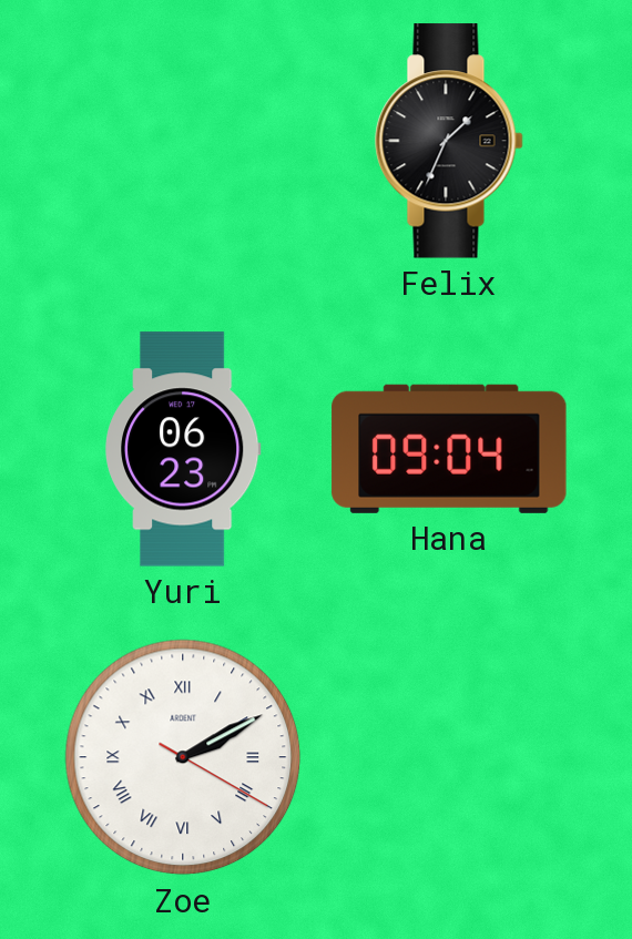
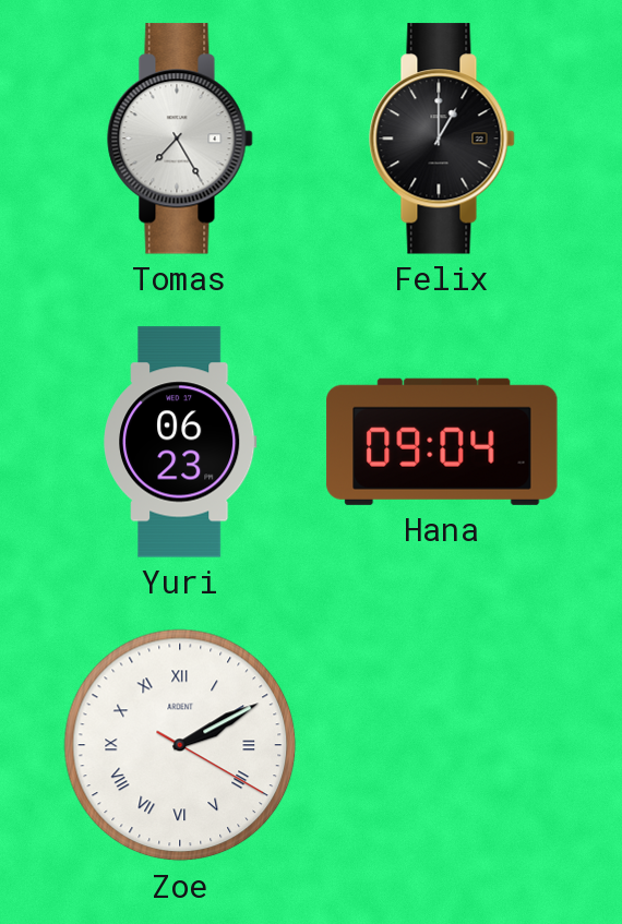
Tomas: none -> 7:25
Felix: 1:34 -> 1:00
